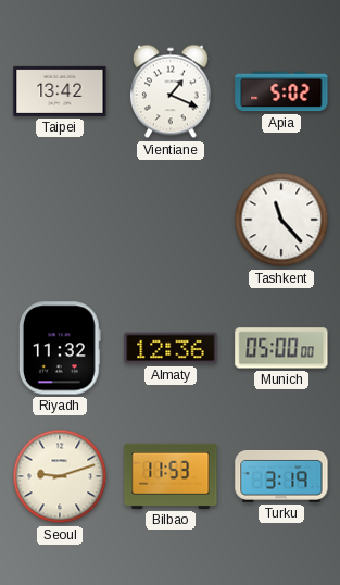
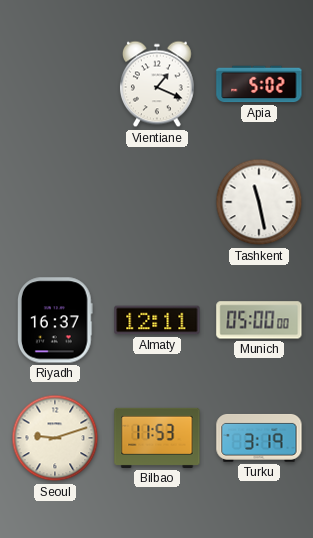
Taipei: 13:42 -> none
Tashkent: 11:23 -> 11:28
Riyadh: 11:32 -> 16:37
Almaty: 12:36 -> 12:11
